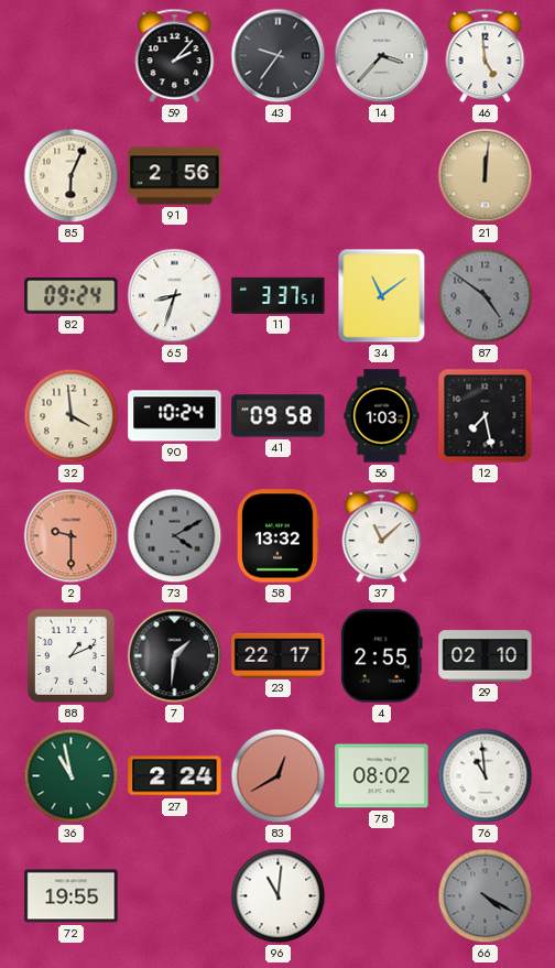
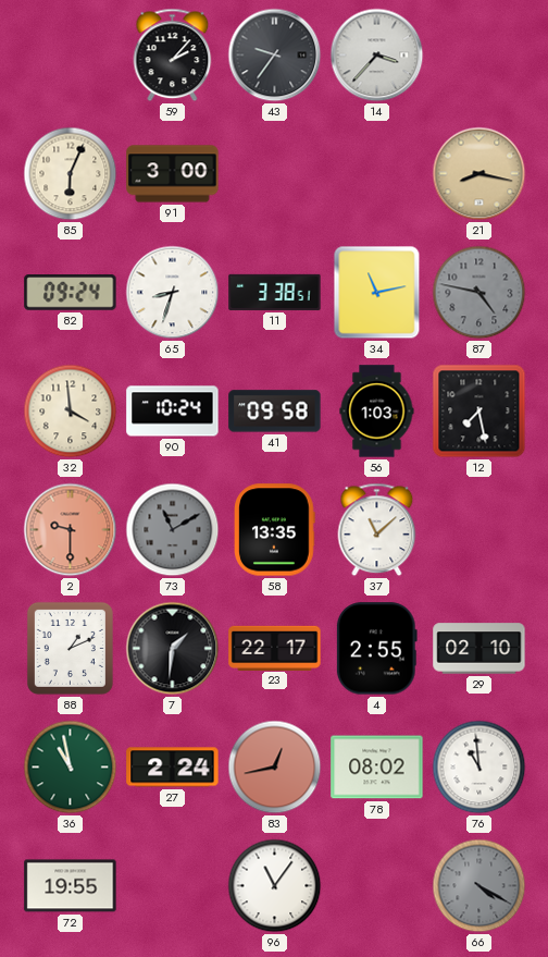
46: 4:59 -> none
91: 2:56 -> 3:00
21: 12:01 -> 8:17
11: 3:37 -> 3:38
34: 11:09 -> 11:13
87: 4:51 -> 4:47
73: 4:10 -> 11:10
58: 13:32 -> 13:35
83: 12:40 -> 12:43
96: 11:01 -> 11:06
